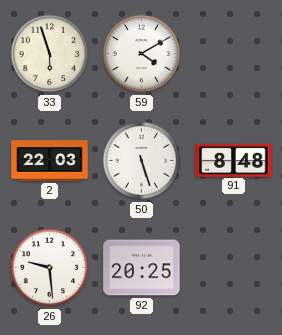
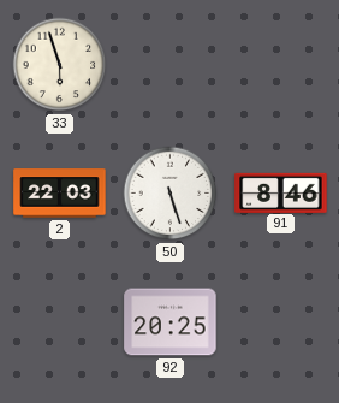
59: 4:10 -> none
91: 8:48 -> 8:46
26: 9:29 -> none
